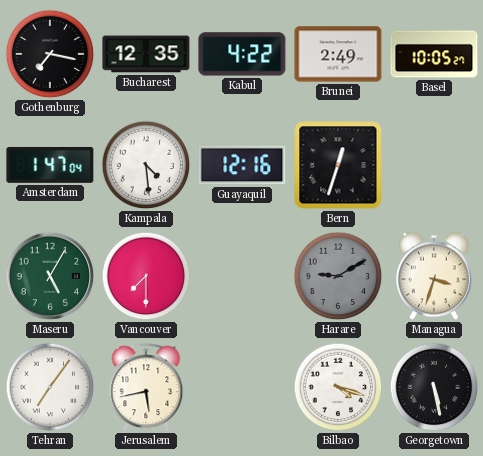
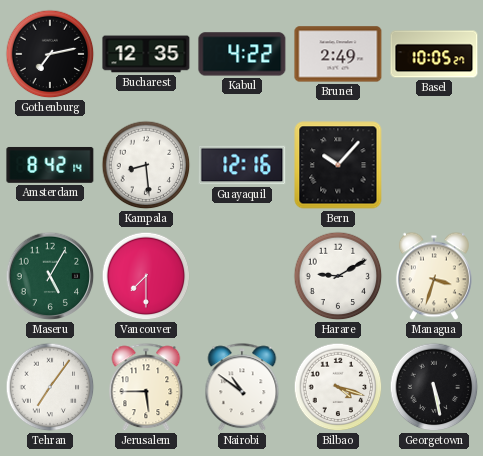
Gothenburg: 7:17 -> 7:13
Amsterdam: 1:47 -> 8:42
Kampala: 4:29 -> 8:29
Bern: 12:33 -> 10:07
Harare dial: grey -> white
Jerusalem: 5:43 -> 5:45
Nairobi: none -> 10:51
